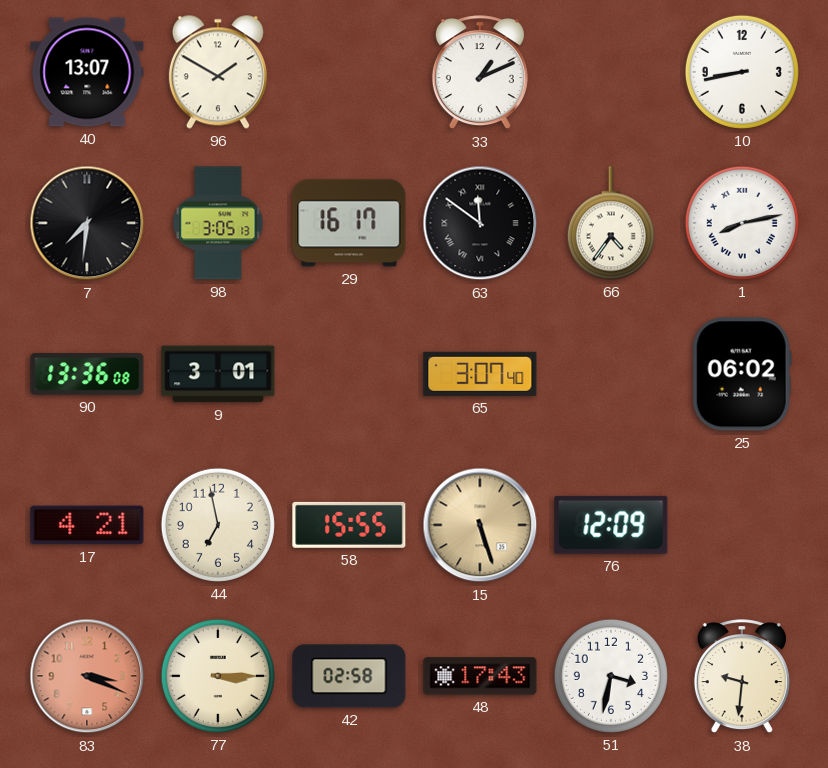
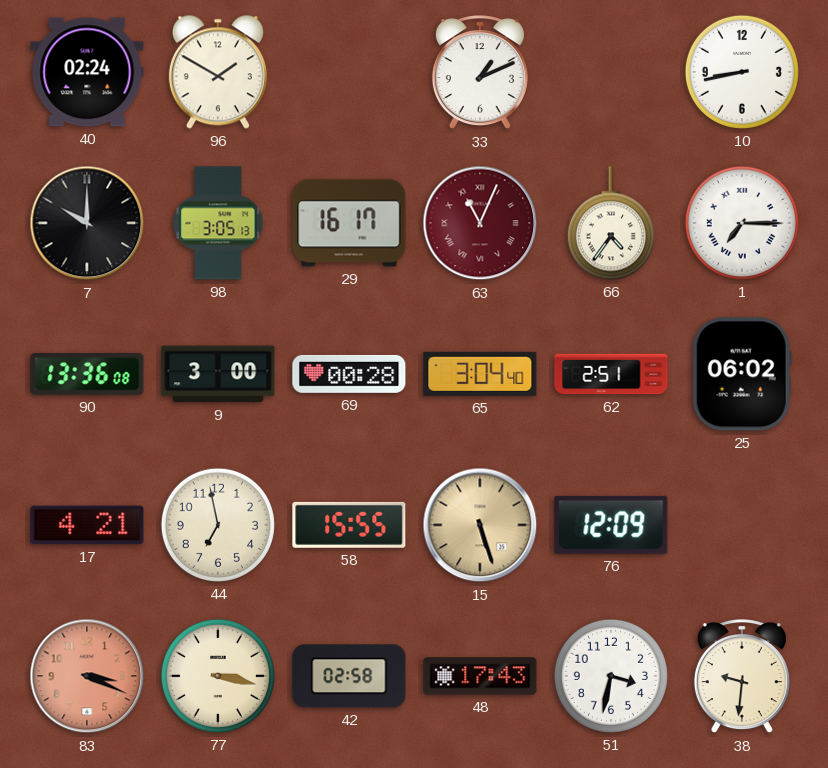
40: 13:07 -> 02:24
7: 7:31 -> 10:00
63: 11:51 -> 11:04
63 dial: black -> burgundy
1: 8:13 -> 7:15
9: 3:01 -> 3:00
69: none -> 00:28
65: 3:07 -> 3:04
62: none -> 2:51
77: 3:15 -> 3:17
